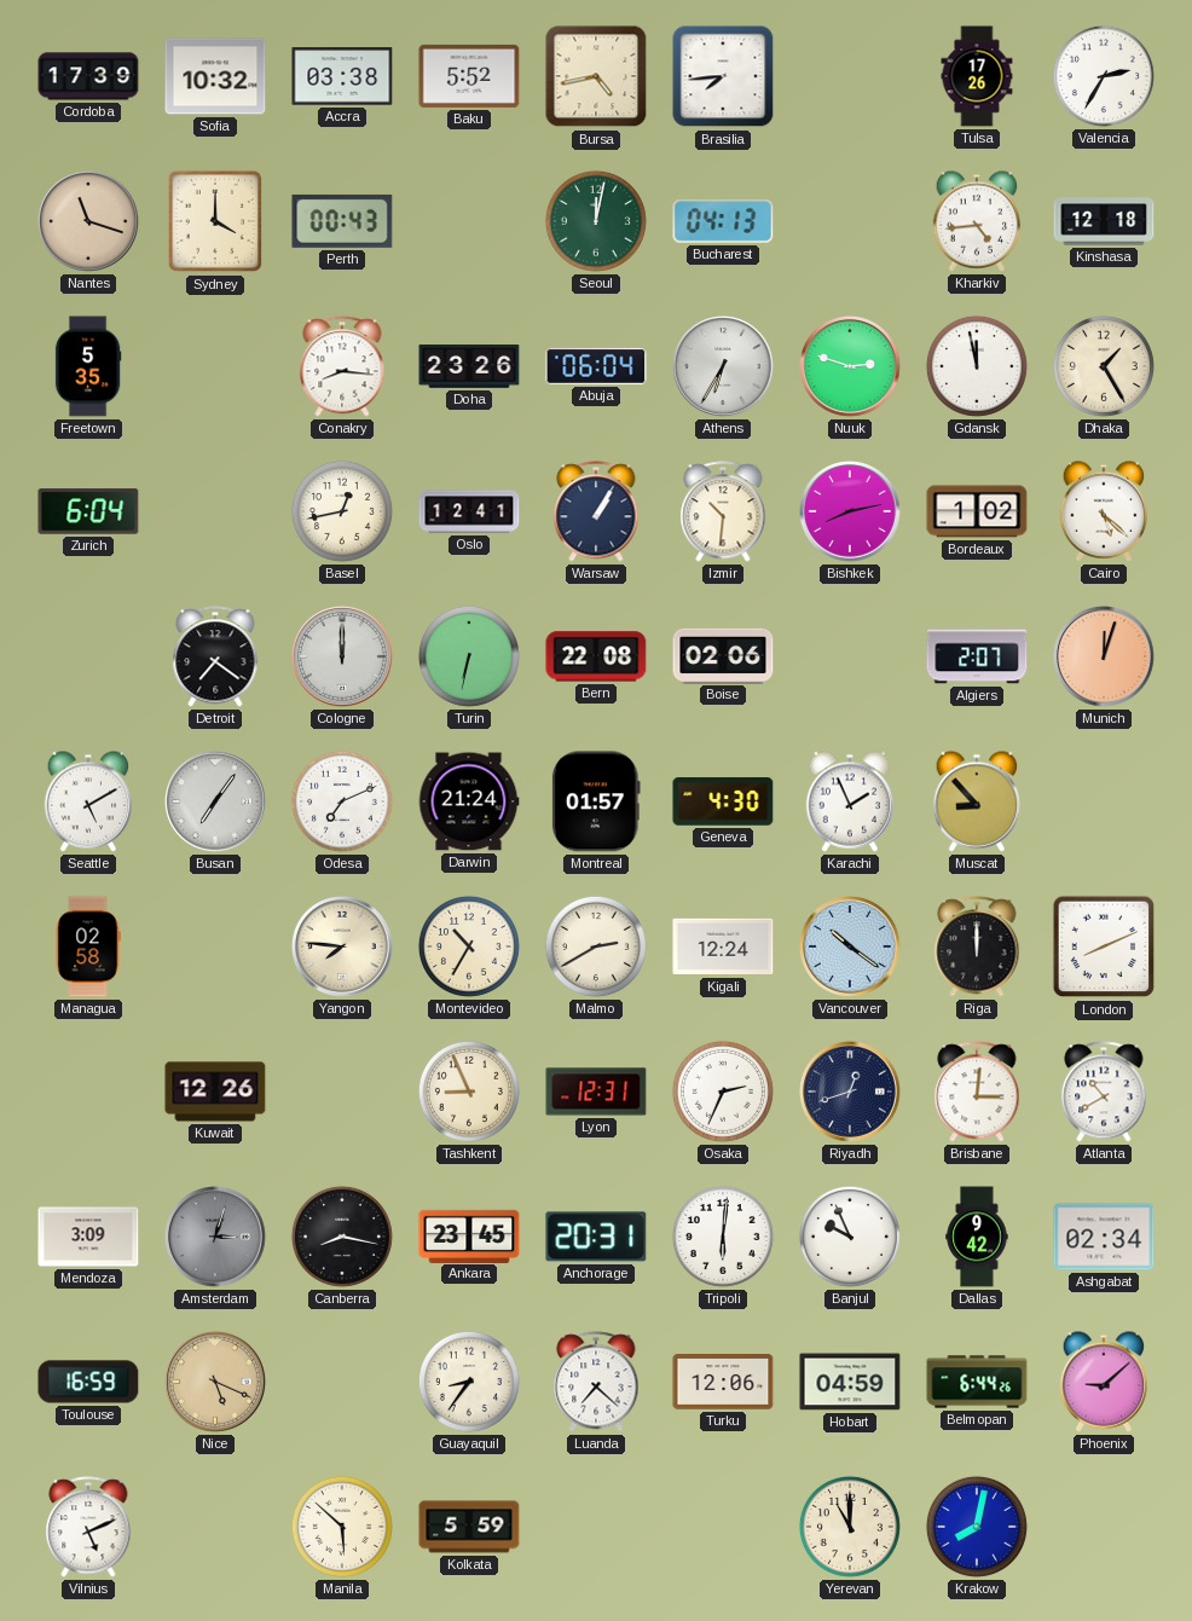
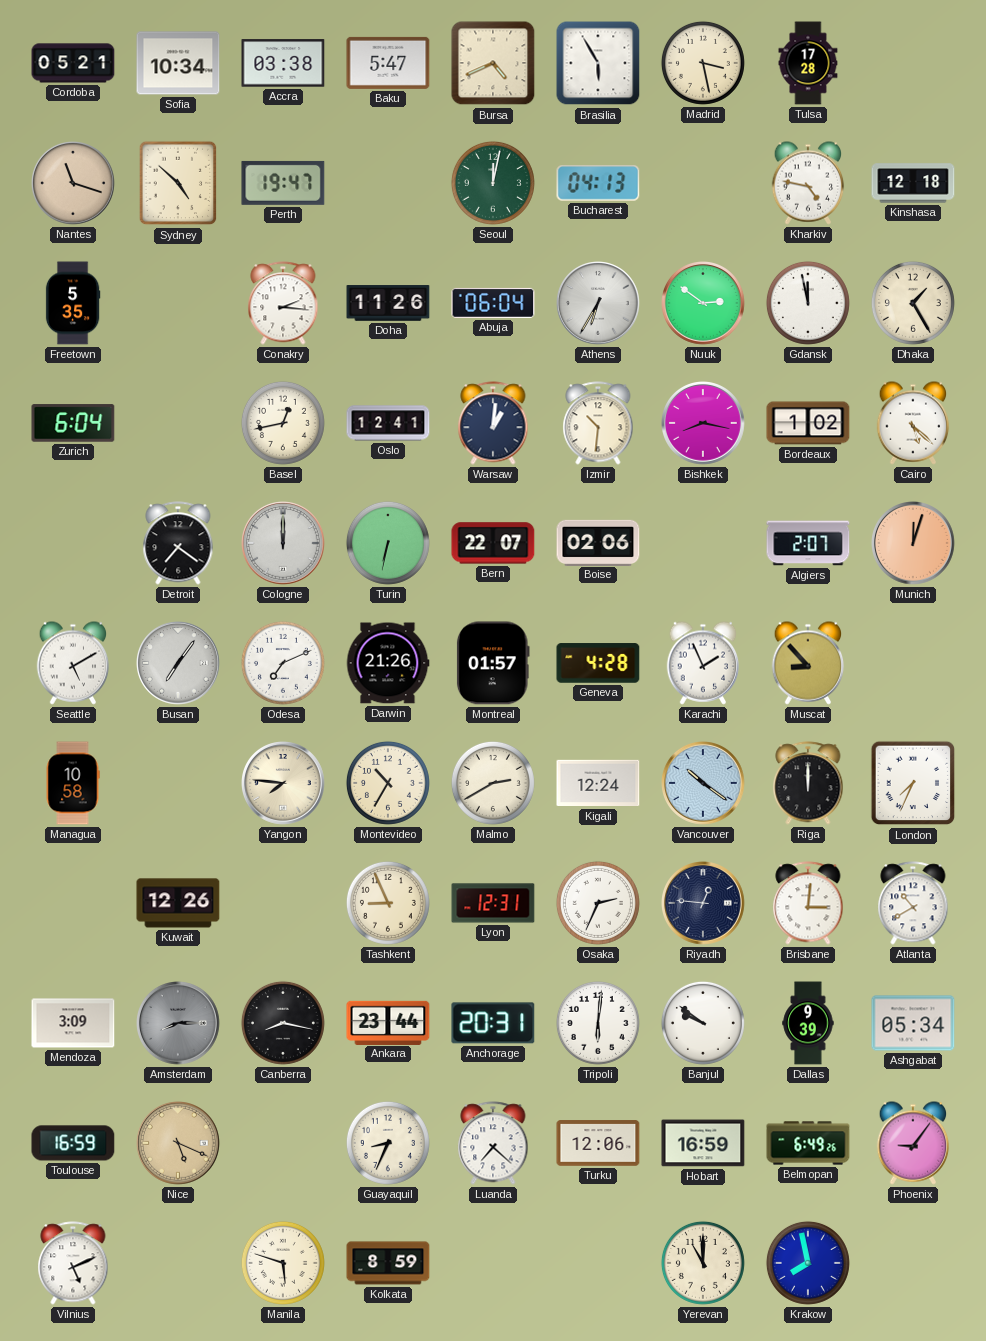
Cordoba: 17:39 -> 05:21
Sofia: 10:32 -> 10:34
Baku: 5:52 -> 5:47
Bursa: 4:43 -> 4:41
Brasilia: 7:44 -> 5:55
Madrid: none -> 3:28
Tulsa: 17:26 -> 17:28
Valencia: 2:35 -> none
Sydney: 4:00 -> 4:52
Perth: 00:43 -> 19:47
Kharkiv: 4:44 -> 4:47
Conakry: 8:16 -> 2:16
Doha: 23:26 -> 11:26
Nuuk: 2:48 -> 2:51
Warsaw: 1:05 -> 1:01
Bishkek: 8:13 -> 8:17
Bern: 22:08 -> 22:07
Darwin: 21:24 -> 21:26
Geneva: 4:30 -> 4:28
Managua: 02:58 -> 10:58
London: 8:11 -> 7:34
Riyadh: 12:42 -> 12:46
Amsterdam: 3:03 -> 8:15
Ankara: 23:45 -> 23:44
Banjul: 9:56 -> 9:51
Dallas: 9:42 -> 9:39
Ashgabat: 02:34 -> 05:34
Guayaquil: 8:36 -> 8:34
Hobart: 04:59 -> 16:59
Belmopan: 6:44 -> 6:49
Phoenix: 9:08 -> 9:06
Manila: 5:52 -> 5:48
Kolkata: 5:59 -> 8:59
Krakow: 8:02 -> 7:58
